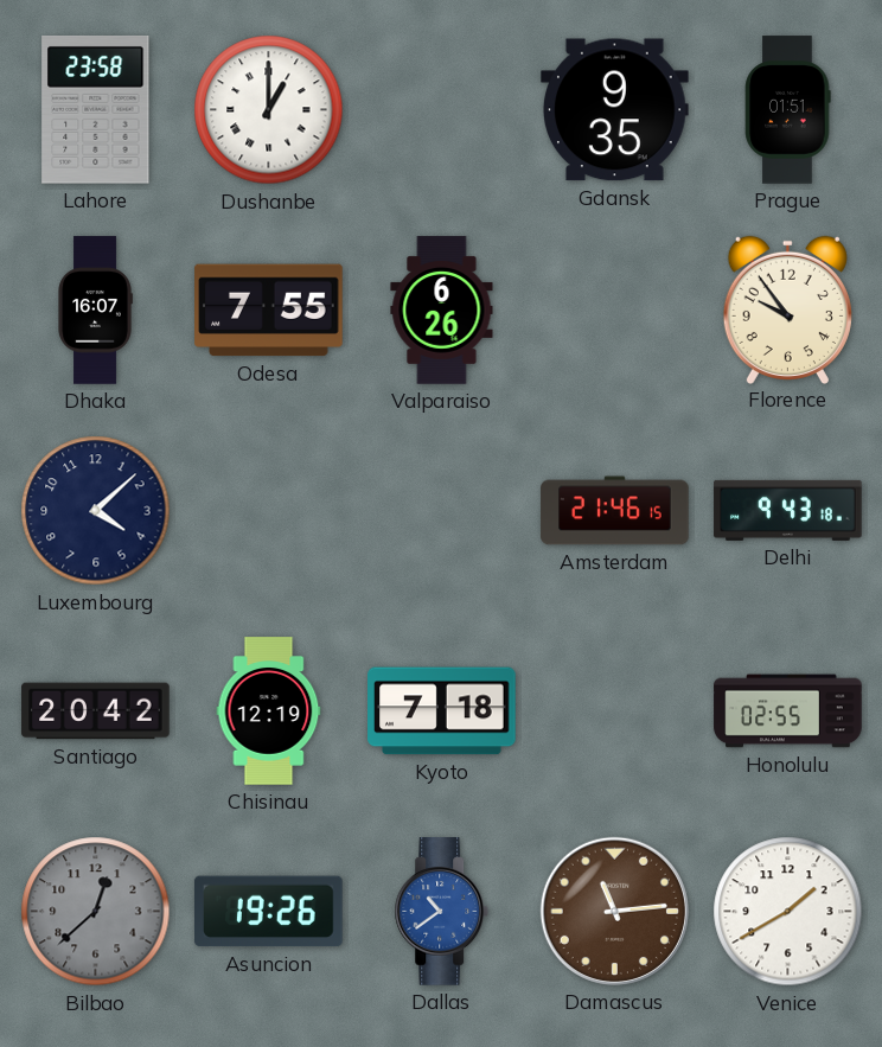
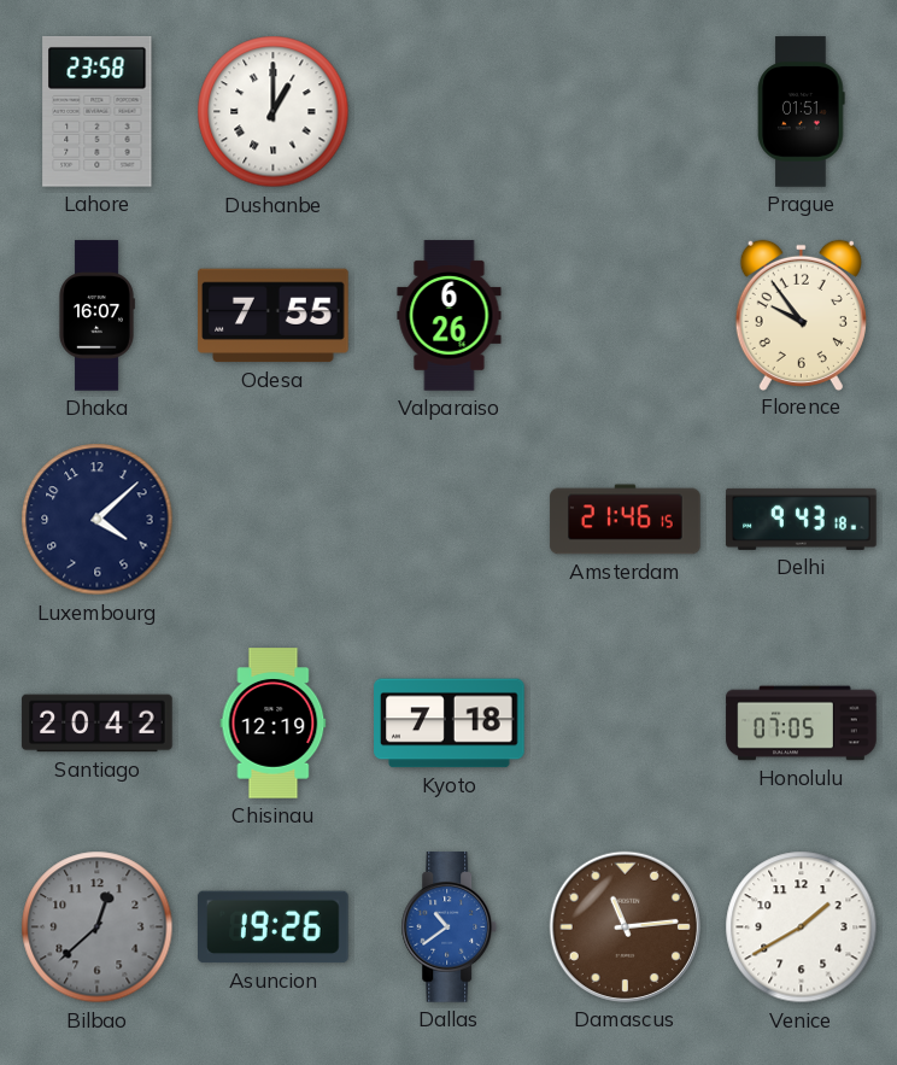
Gdansk: 9:35 -> none
Honolulu: 02:55 -> 07:05
